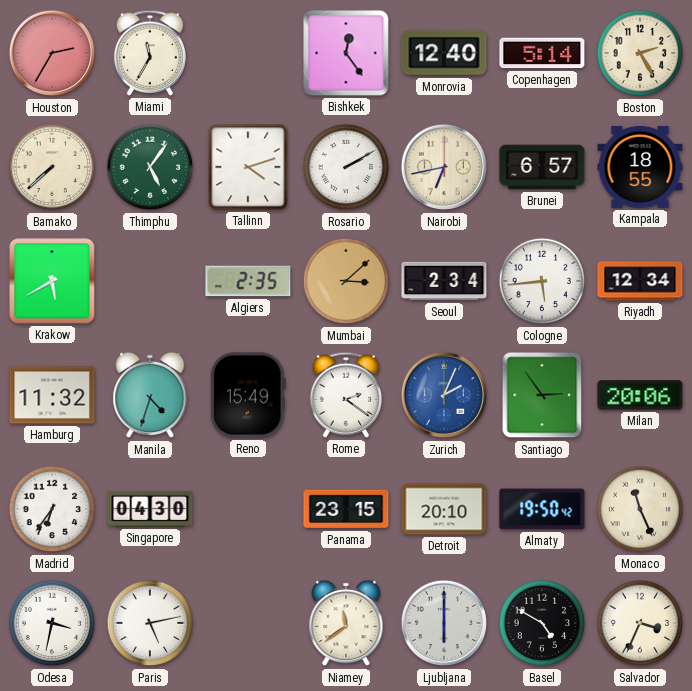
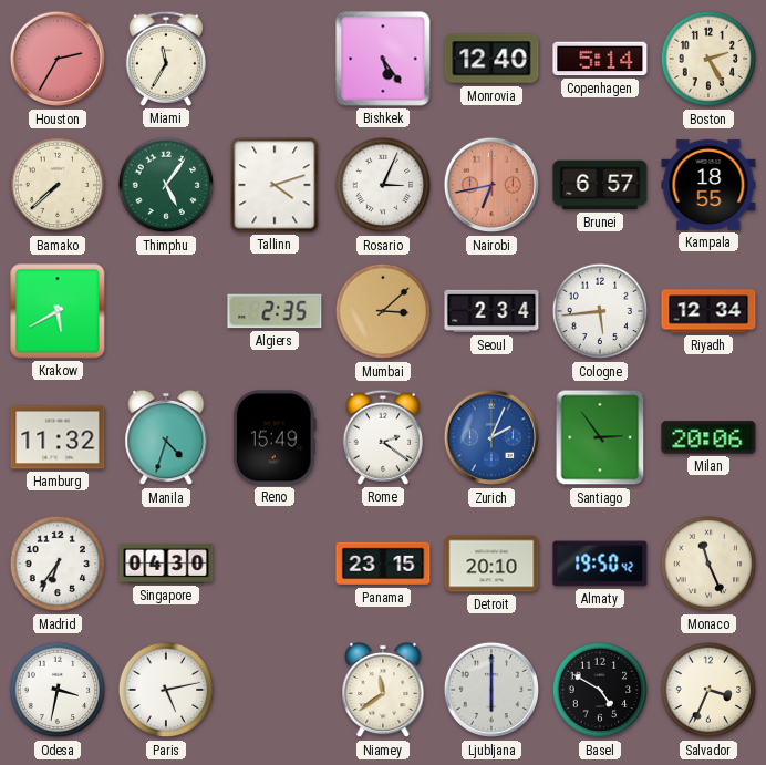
Bishkek: 12:24 -> 5:24
Rosario: 2:10 -> 3:04
Nairobi dial: cream -> salmon
